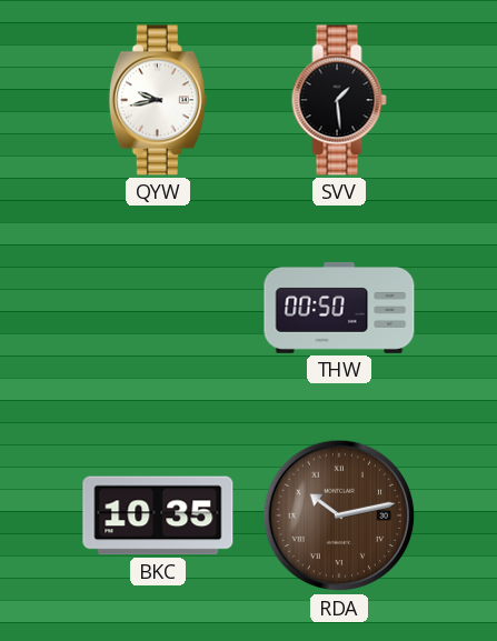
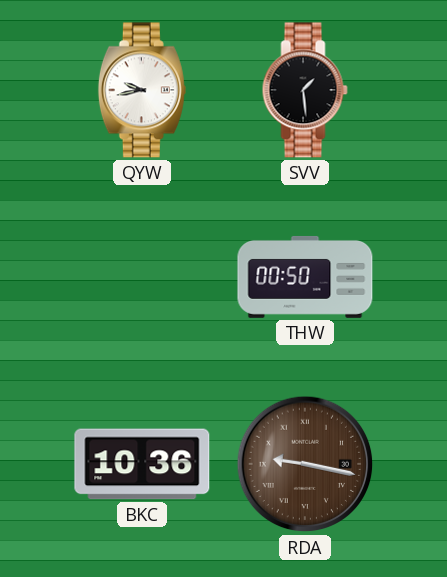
BKC: 10:35 -> 10:36
RDA: 10:13 -> 9:17
